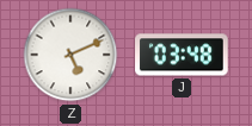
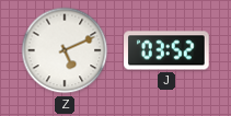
J: 03:48 -> 03:52
